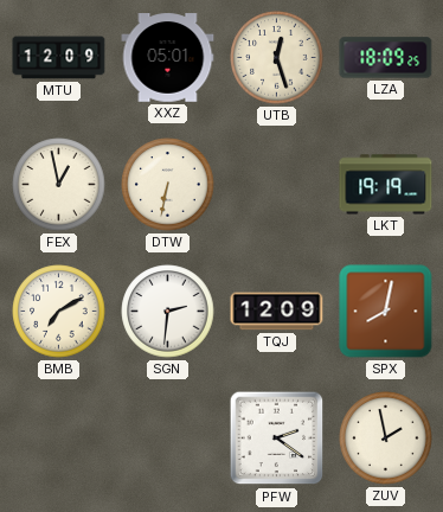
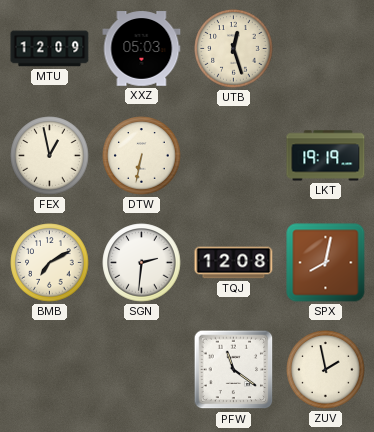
XXZ: 05:01 -> 05:03
LZA: 18:09 -> none
TQJ: 12:09 -> 12:08
PFW: 2:21 -> 11:21
